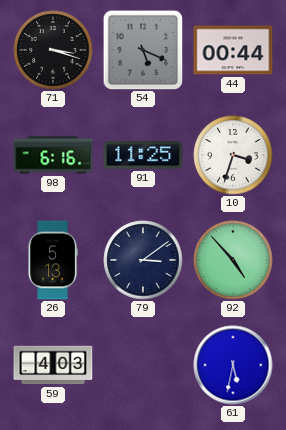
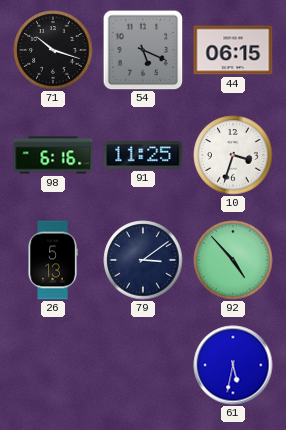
71: 3:18 -> 10:18
44: 00:44 -> 06:15
59: 4:03 -> none
